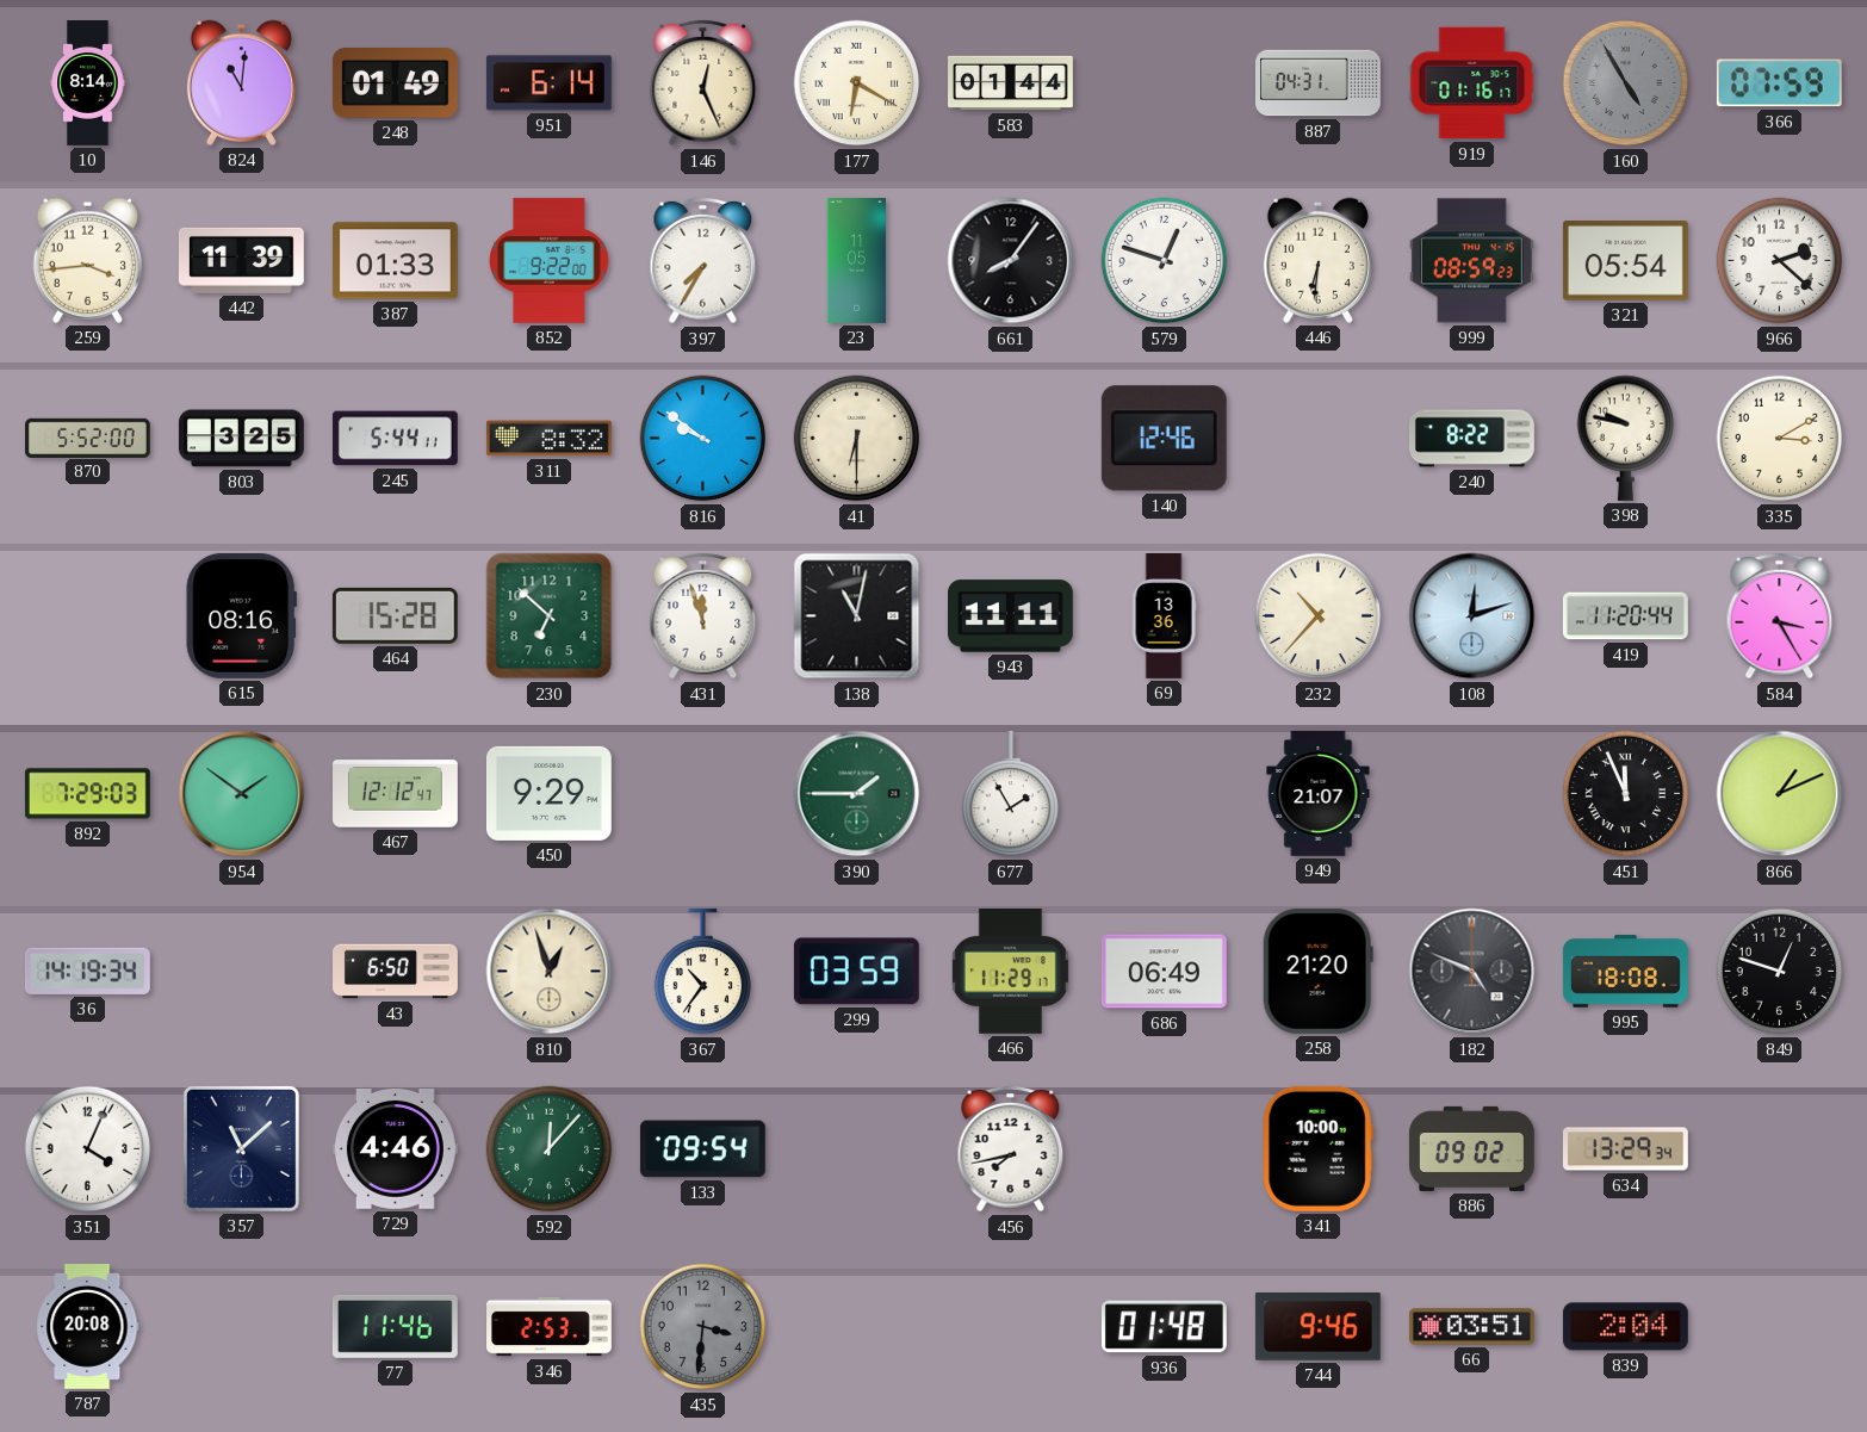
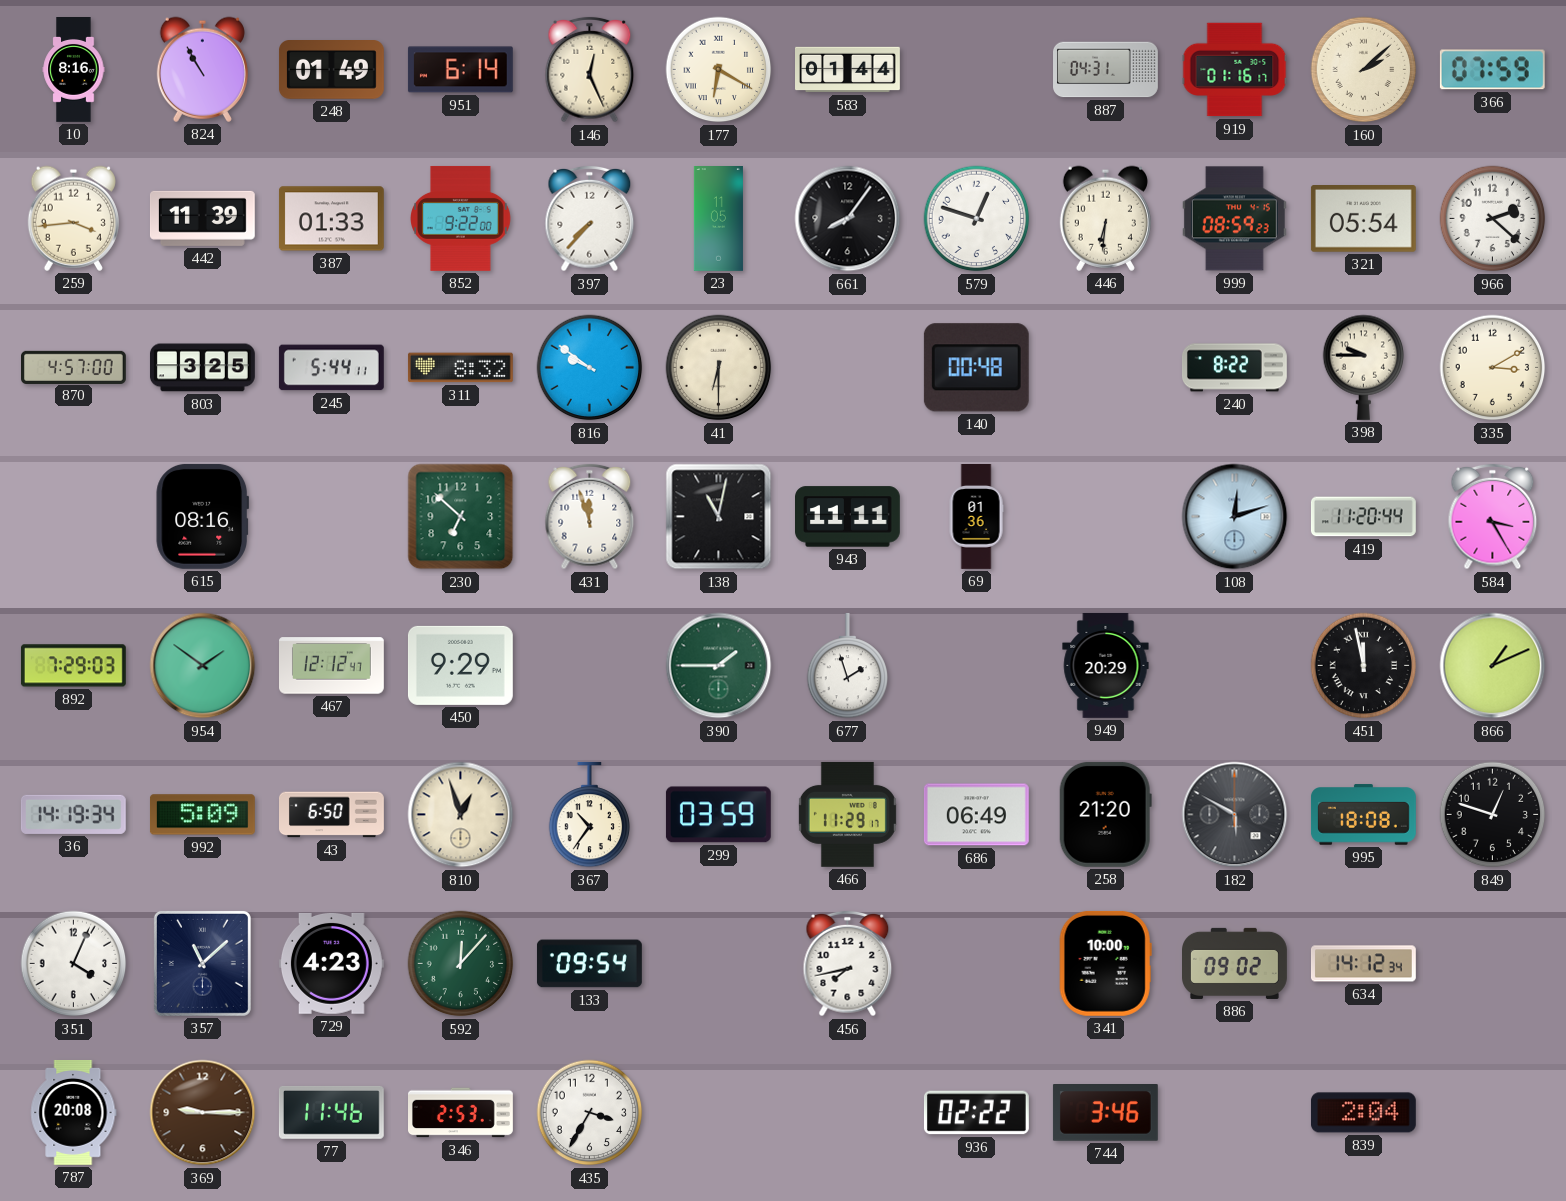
10: 8:14 -> 8:16
824: 11:01 -> 10:55
160: 4:55 -> 2:08
160 dial: grey -> cream
397: 7:35 -> 7:37
870: 5:52 -> 4:57
140: 12:46 -> 00:48
398: 9:47 -> 9:45
464: 15:28 -> none
69: 13:36 -> 01:36
232: 10:37 -> none
677: 1:55 -> 1:57
949: 21:07 -> 20:29
451: 11:56 -> 11:58
992: none -> 5:09
182: 4:49 -> 5:50
729: 4:46 -> 4:23
634: 13:29 -> 14:12
369: none -> 9:15
435: 3:31 -> 3:35
435 dial: grey -> white
936: 01:48 -> 02:22
744: 9:46 -> 3:46
66: 03:51 -> none
